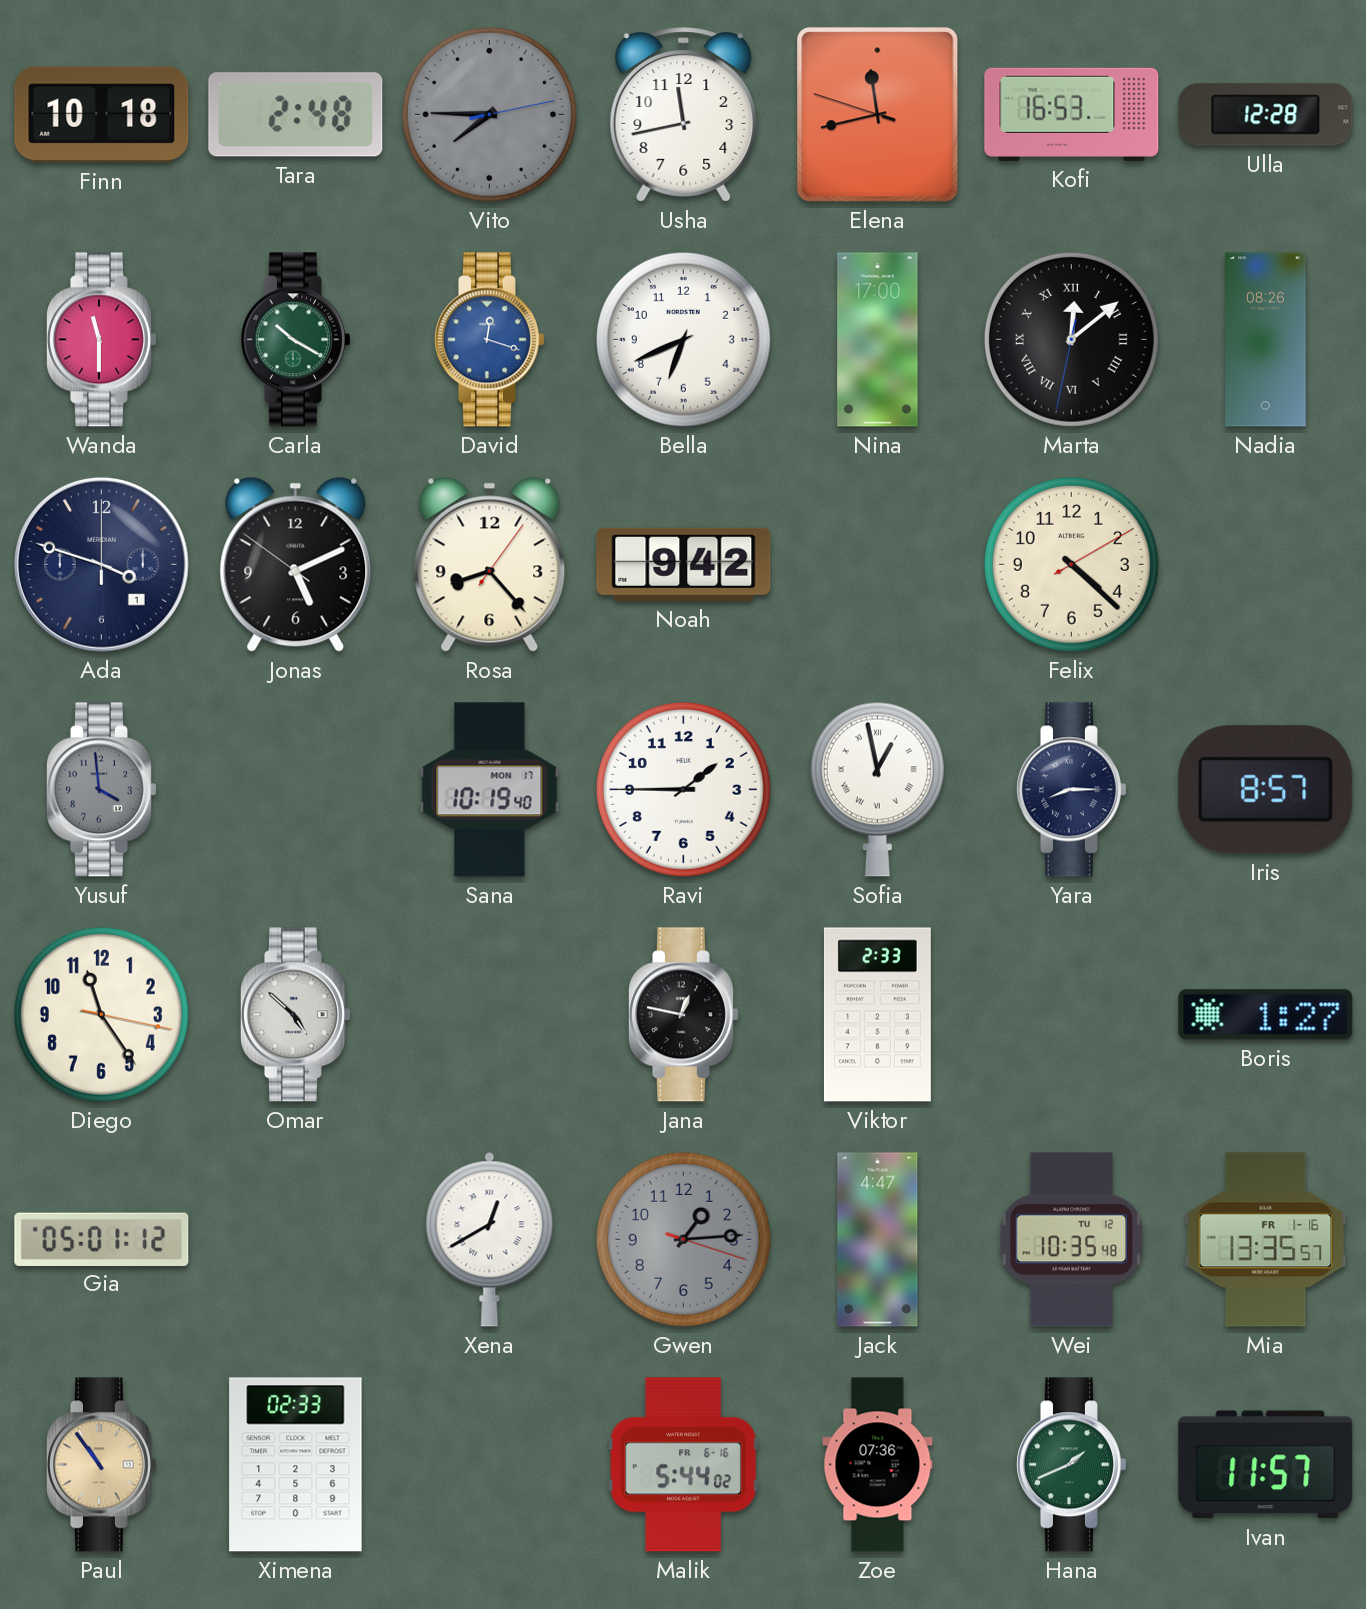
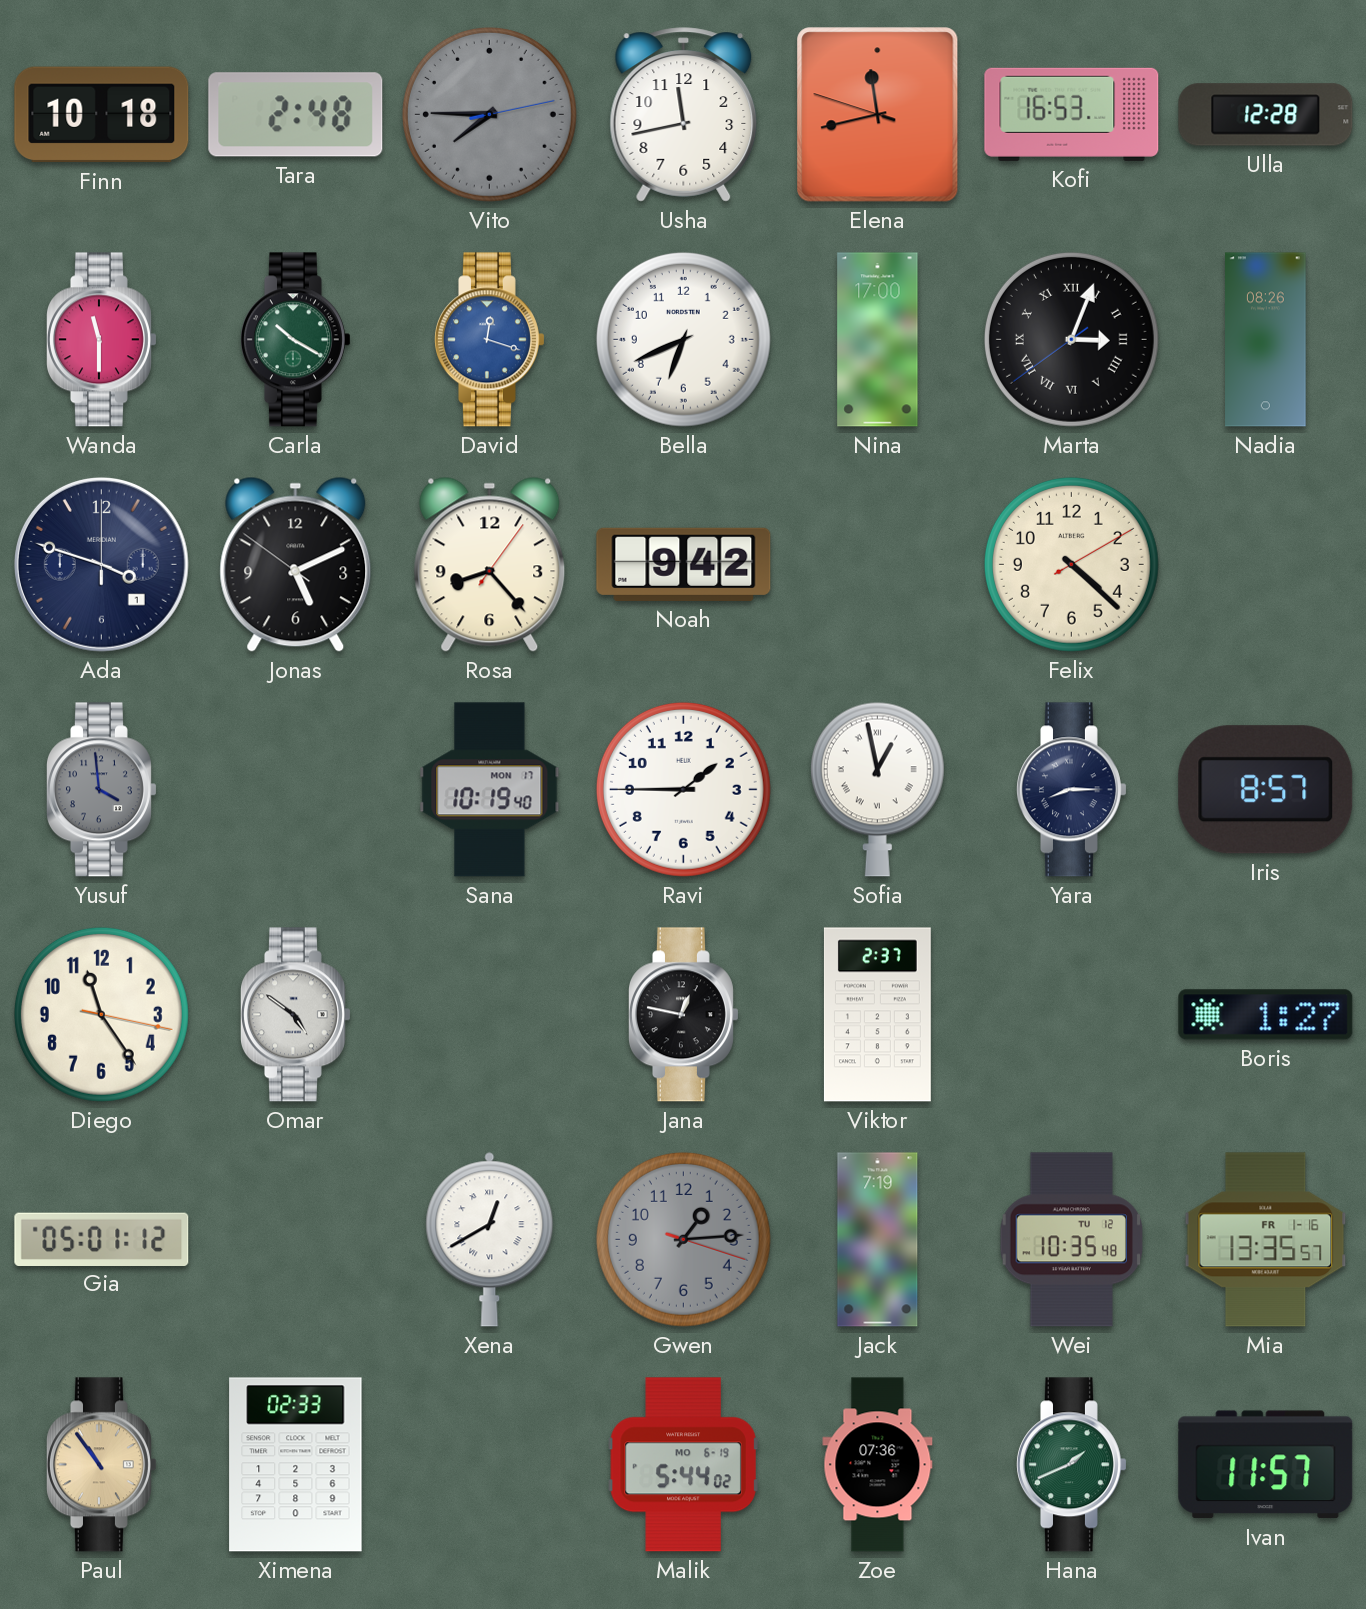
Marta: 12:08 -> 3:03
Omar: 4:52 -> 4:51
Viktor: 2:33 -> 2:37
Jack: 4:47 -> 7:19
Malik date: FR 6-16 -> MO 6-19
